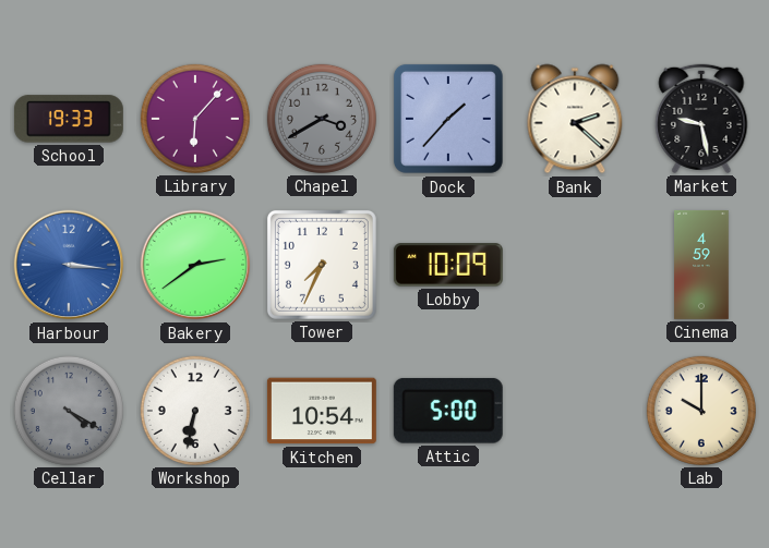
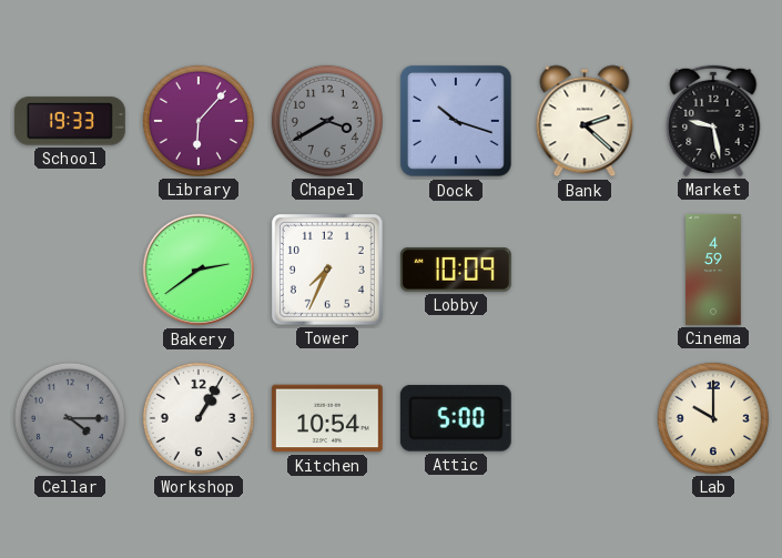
Dock: 1:37 -> 10:18
Harbour: 3:16 -> none
Cellar: 4:20 -> 4:15
Workshop: 6:32 -> 1:05
